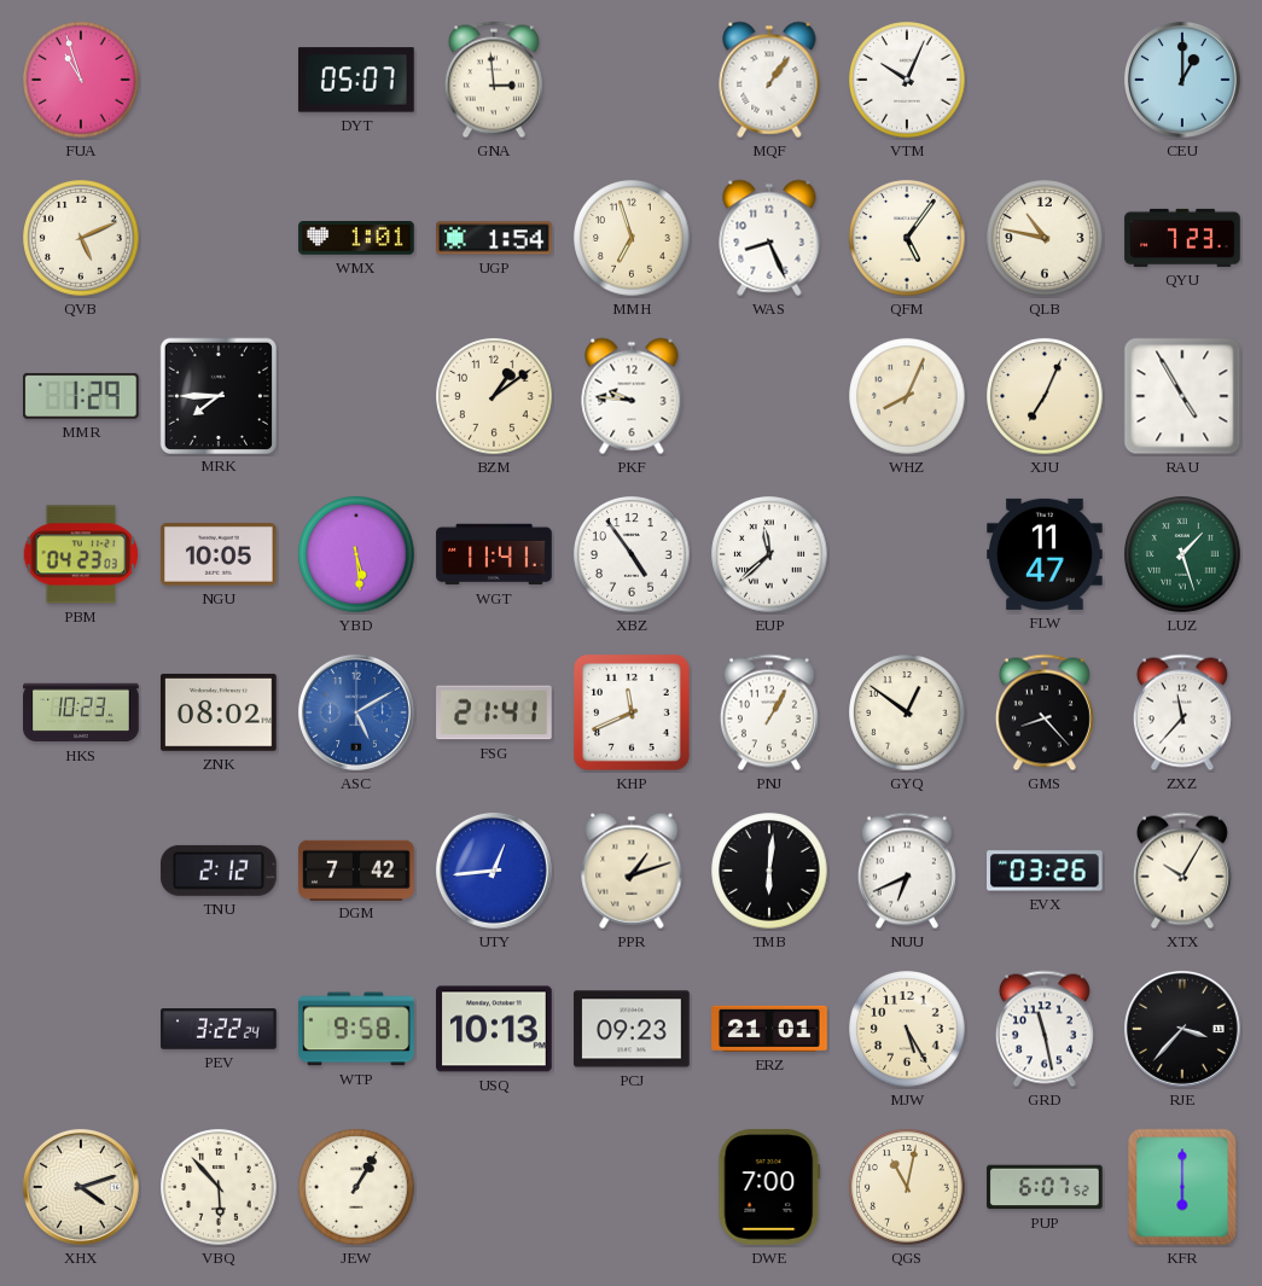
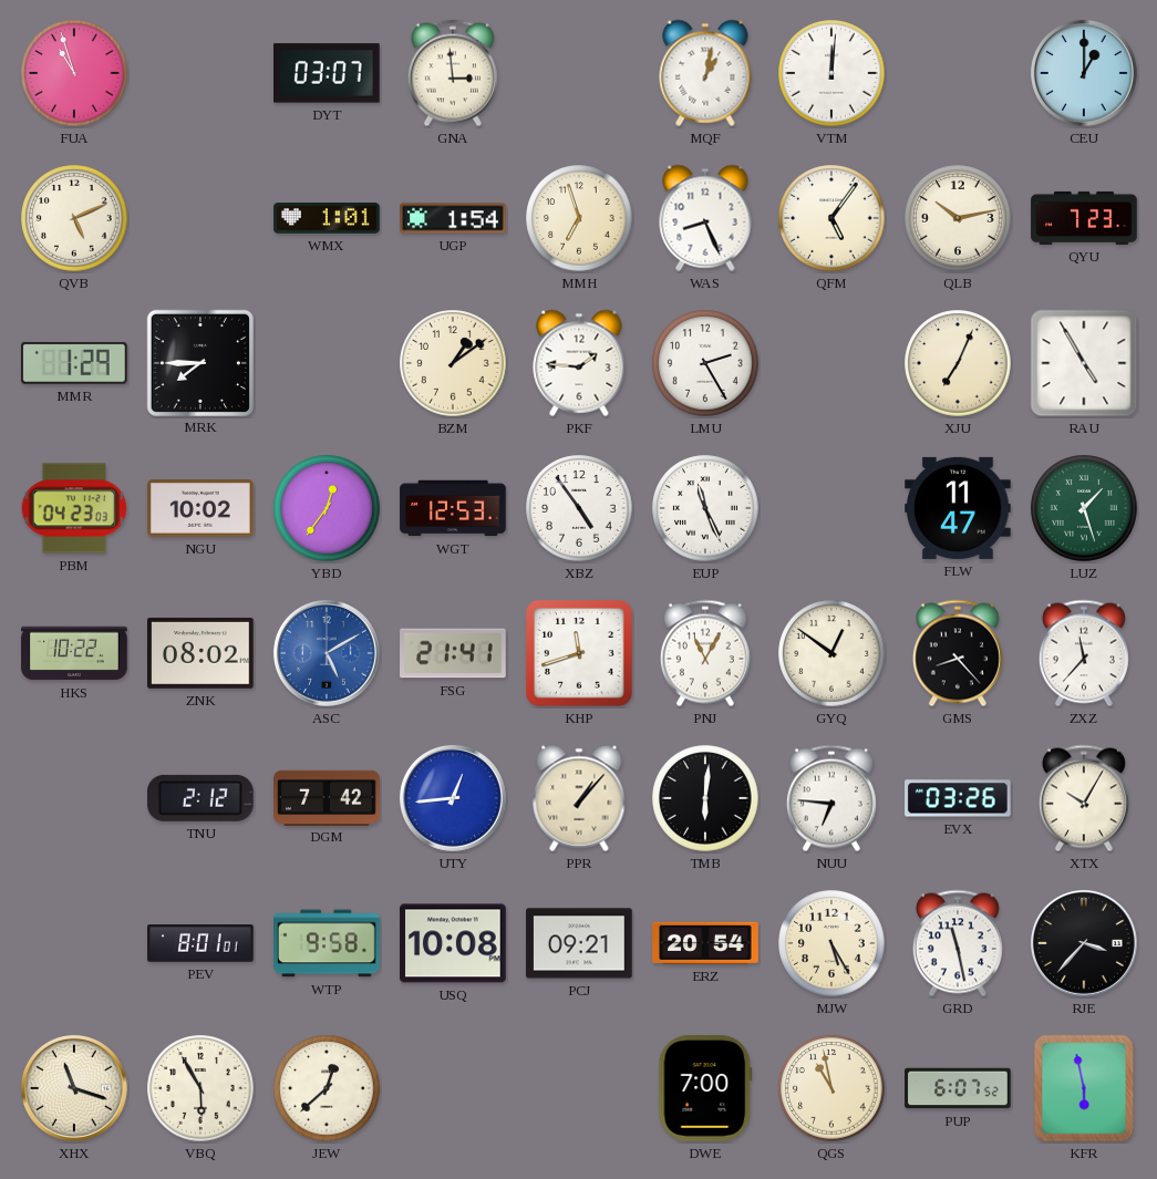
DYT: 05:07 -> 03:07
MQF: 1:06 -> 1:02
VTM: 10:04 -> 12:01
QLB: 10:47 -> 10:13
PKF: 9:46 -> 1:46
LMU: none -> 2:25
WHZ: 8:04 -> none
NGU: 10:05 -> 10:02
YBD: 5:29 -> 12:36
WGT: 11:41 -> 12:53
EUP: 11:38 -> 11:26
HKS: 10:23 -> 10:22
KHP: 11:41 -> 11:42
PNJ: 1:05 -> 11:05
PPR: 1:12 -> 1:07
NUU: 6:41 -> 6:46
PEV: 3:22 -> 8:01
USQ: 10:13 -> 10:08
PCJ: 09:23 -> 09:21
ERZ: 21:01 -> 20:54
XHX: 4:12 -> 11:18
VBQ: 5:53 -> 5:55
JEW: 1:05 -> 12:38
QGS: 11:02 -> 10:58
KFR: 6:00 -> 5:58
